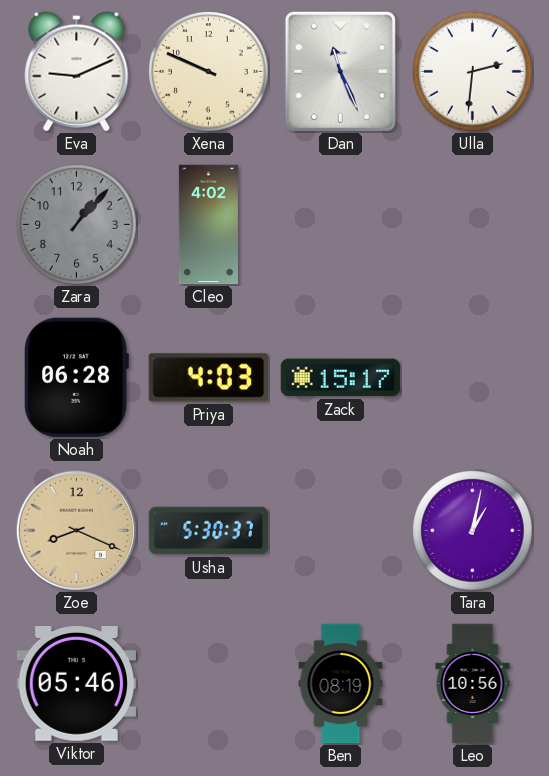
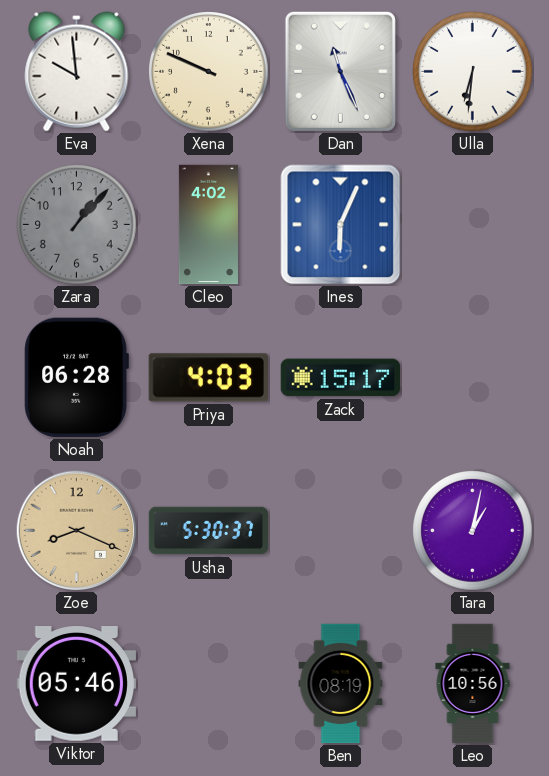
Eva: 9:11 -> 9:59
Ulla: 2:31 -> 6:31
Ines: none -> 6:04
